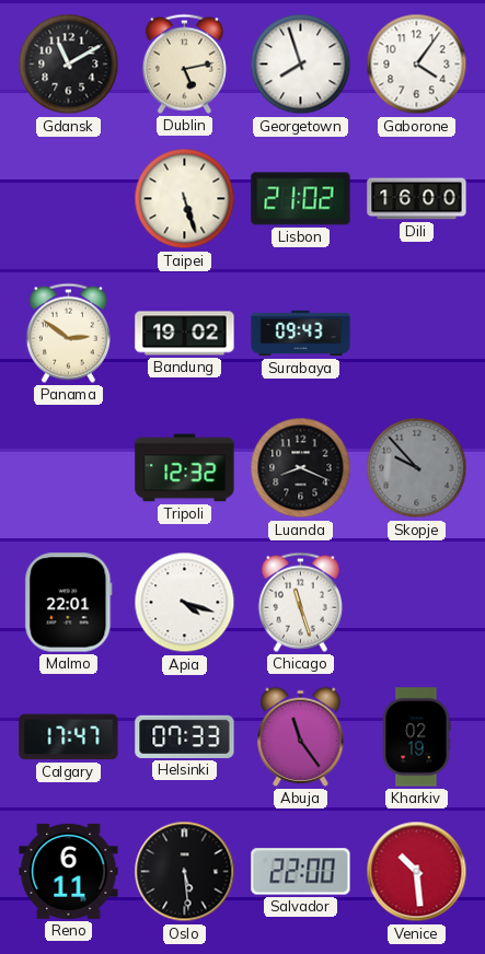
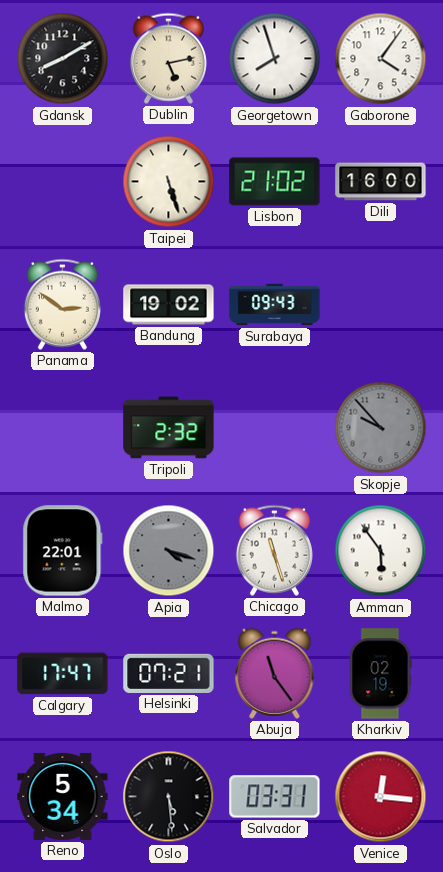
Gdansk: 11:10 -> 8:10
Tripoli: 12:32 -> 2:32
Luanda: 8:19 -> none
Apia dial: white -> grey
Amman: none -> 5:54
Helsinki: 07:33 -> 07:21
Reno: 6:11 -> 5:34
Salvador: 22:00 -> 03:31
Venice: 10:29 -> 12:16
